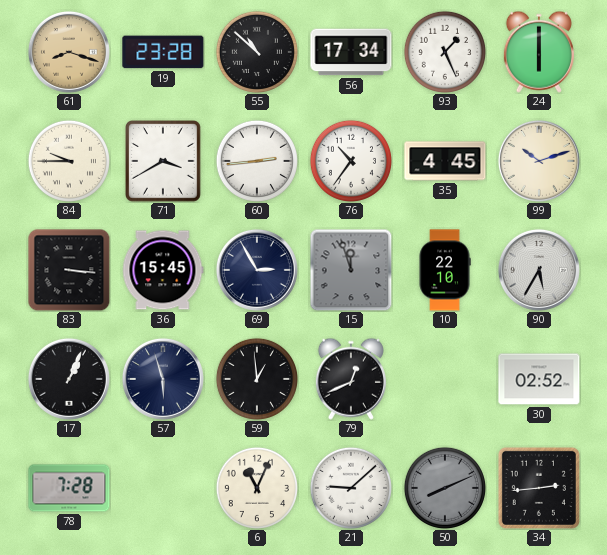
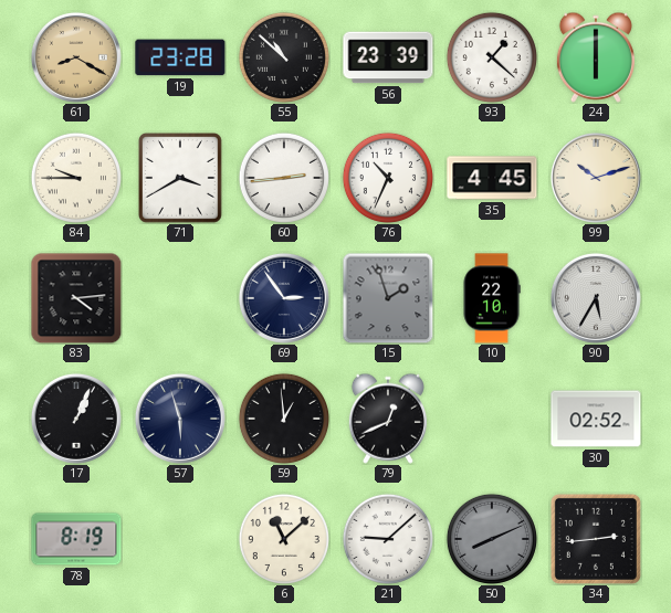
61: 8:18 -> 8:20
56: 17:34 -> 23:39
93: 1:26 -> 1:22
76: 10:36 -> 10:34
83: 3:16 -> 4:14
36: 15:45 -> none
69: 2:55 -> 2:54
15: 11:57 -> 1:57
78: 7:28 -> 8:19
6: 11:04 -> 11:08
